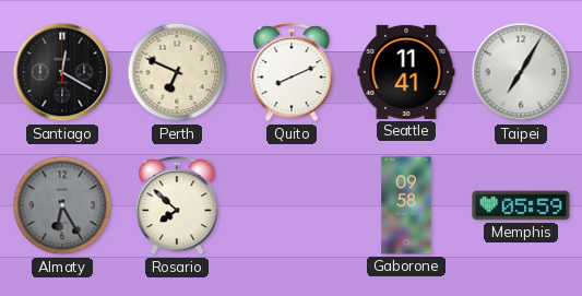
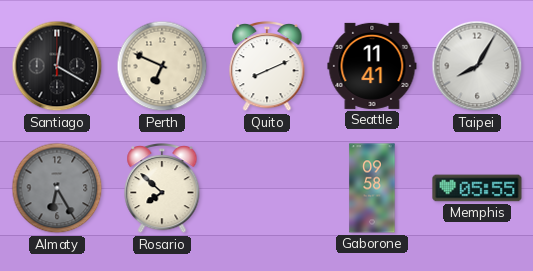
Taipei: 7:05 -> 8:05
Memphis: 05:59 -> 05:55
